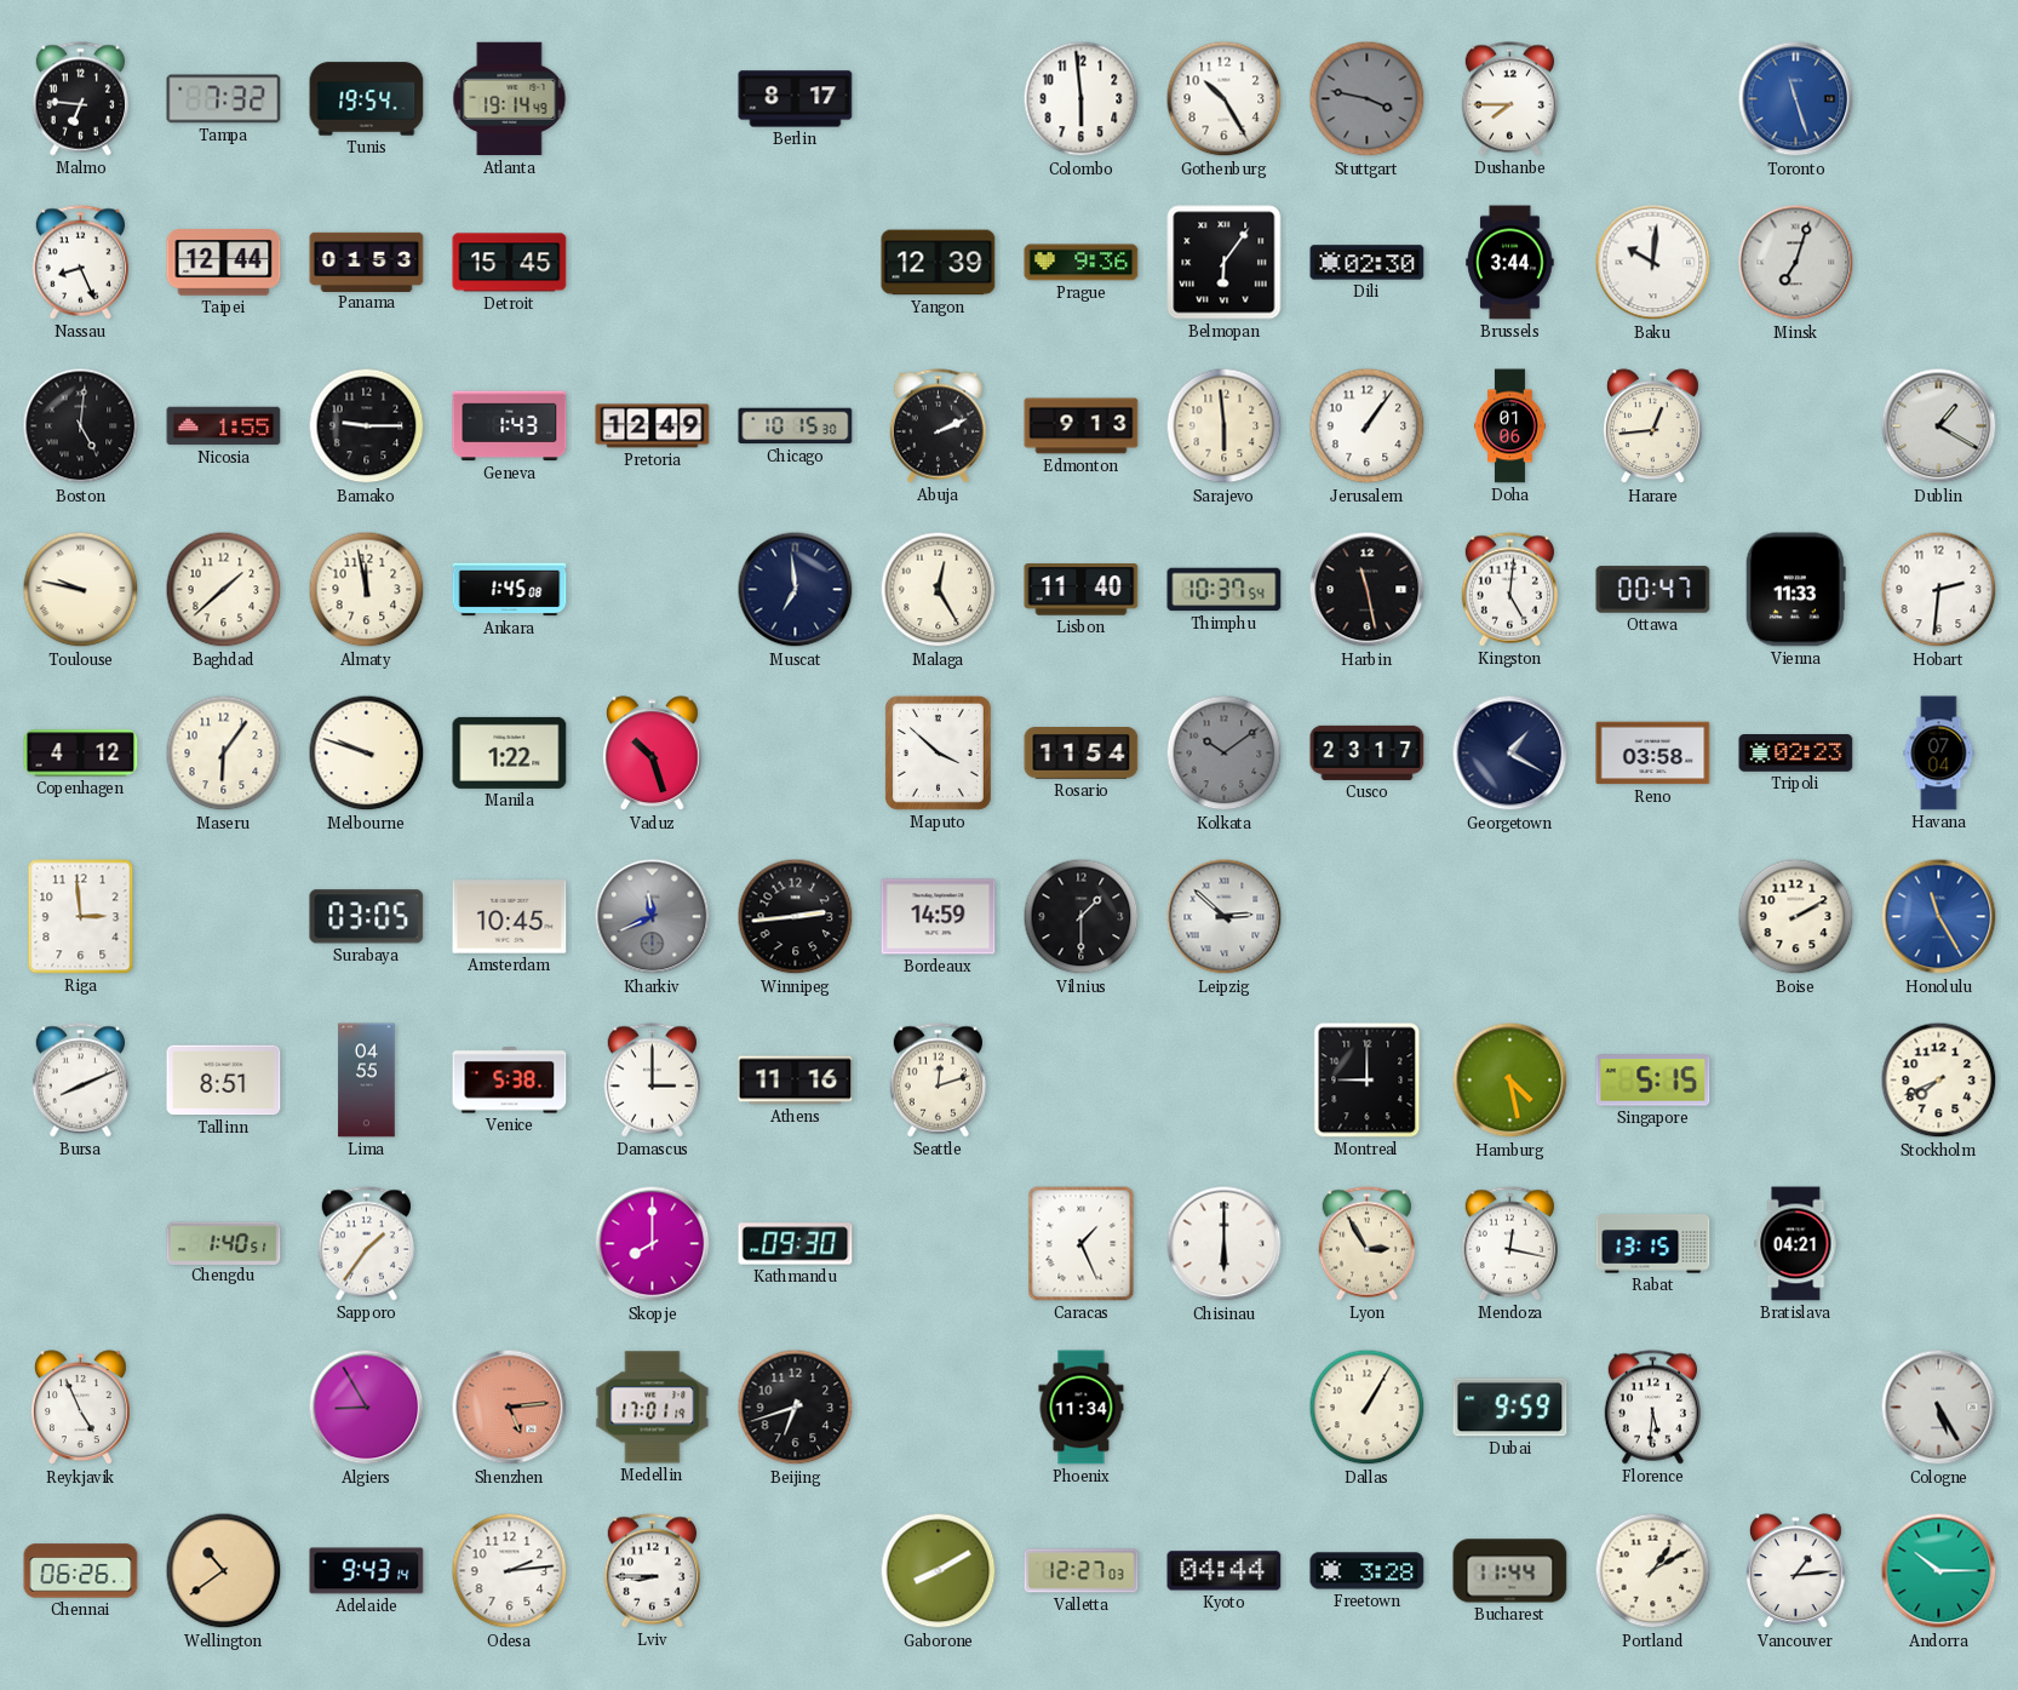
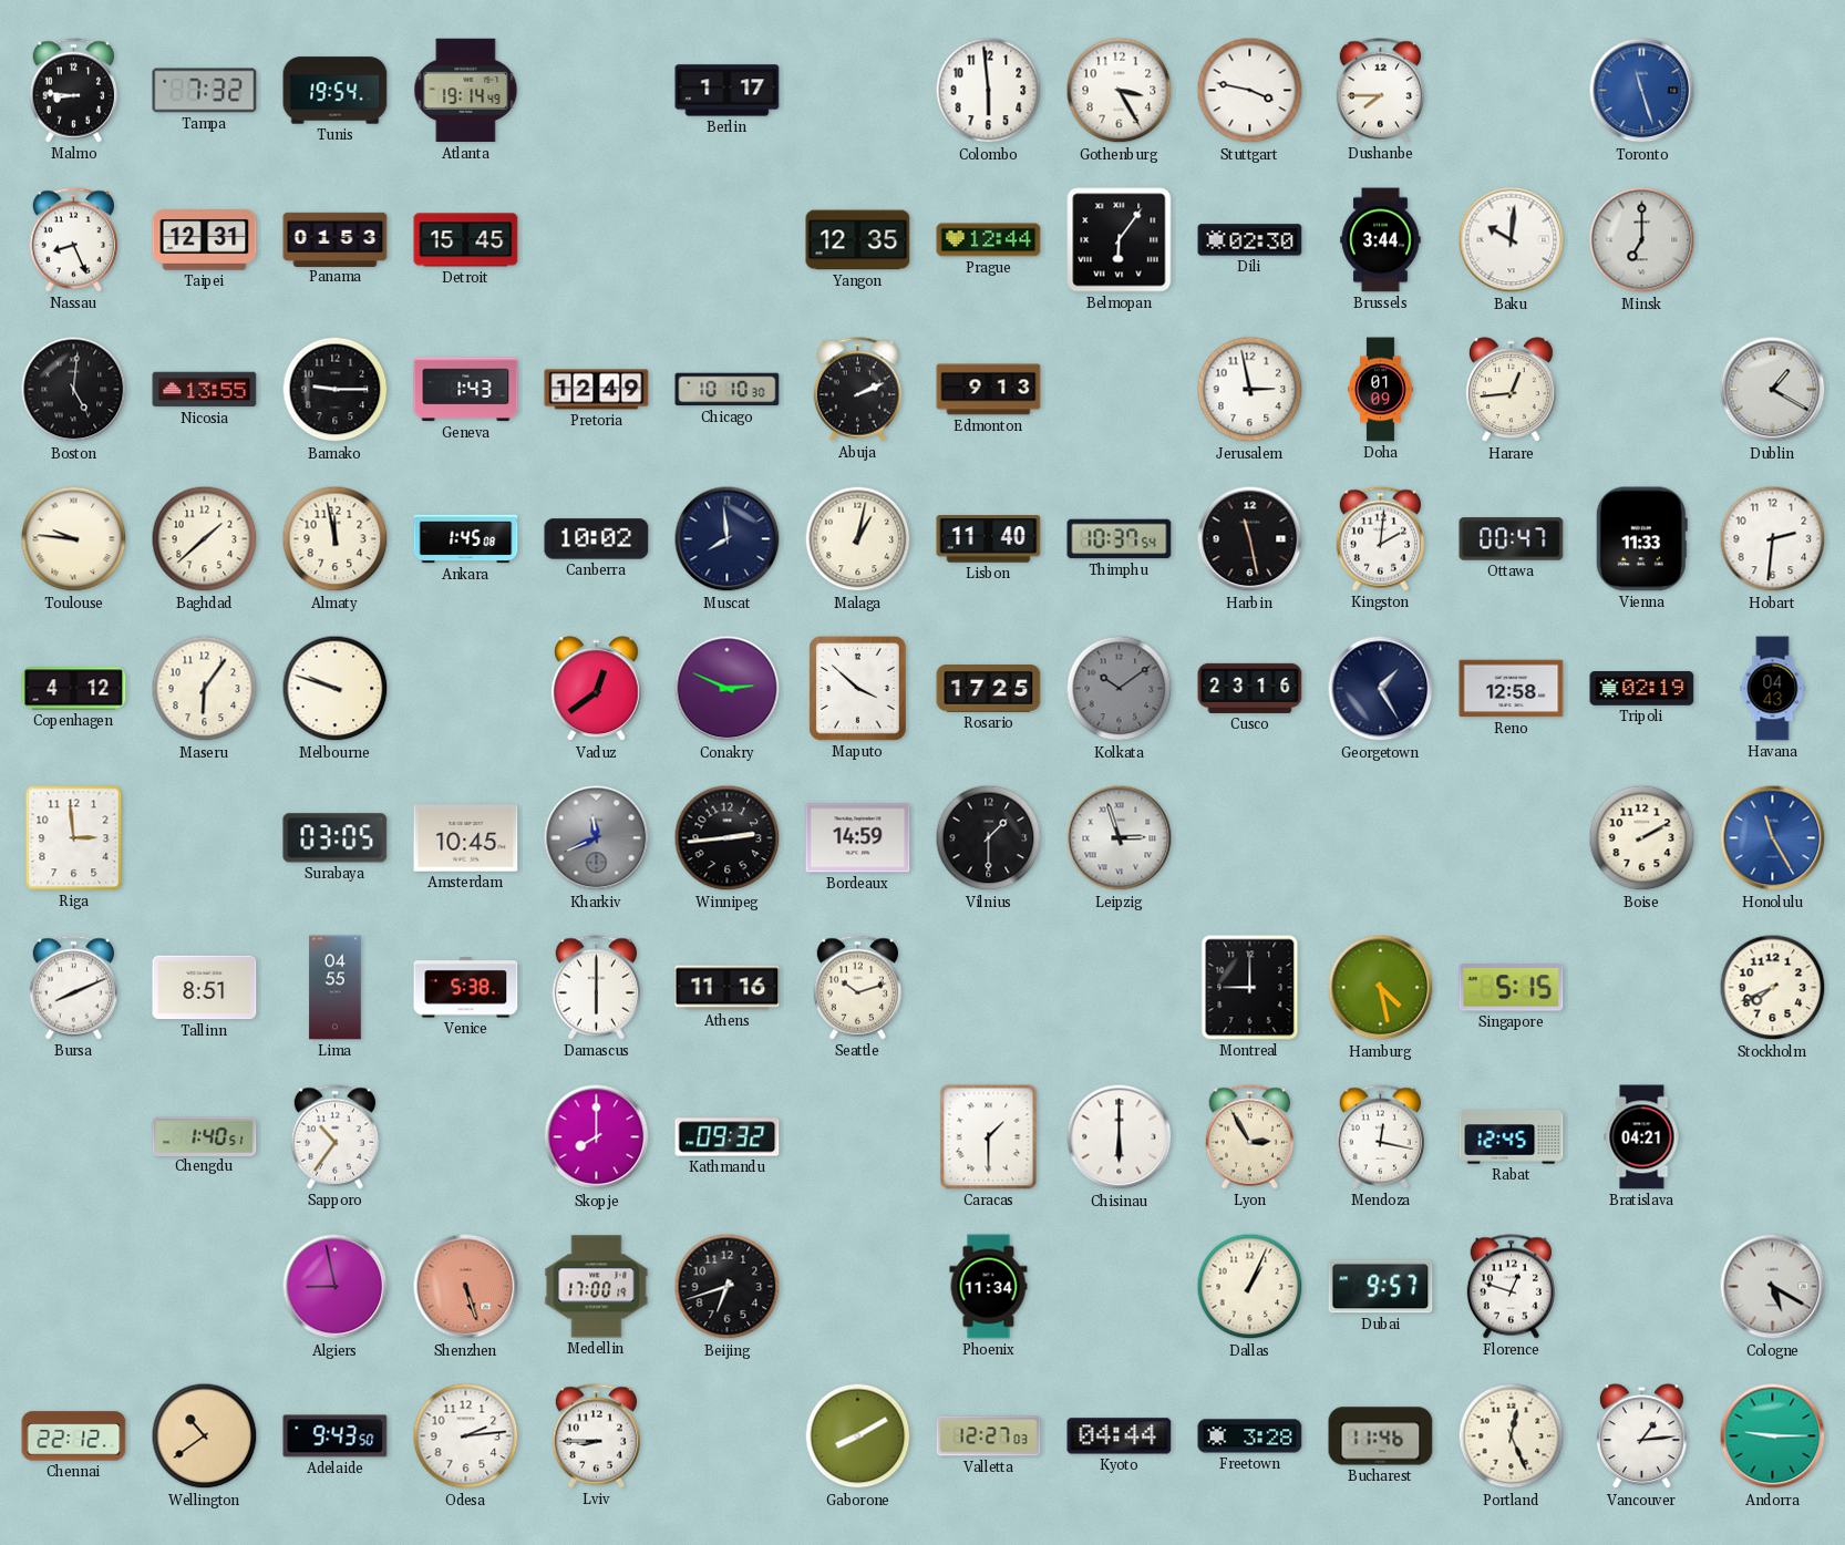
Malmo: 6:46 -> 8:46
Berlin: 8:17 -> 1:17
Gothenburg: 10:25 -> 3:25
Stuttgart dial: grey -> white
Taipei: 12:44 -> 12:31
Yangon: 12:39 -> 12:35
Prague: 9:36 -> 12:44
Minsk: 7:03 -> 7:00
Nicosia: 1:55 -> 13:55
Chicago: 10:15 -> 10:10
Sarajevo: 5:59 -> none
Jerusalem: 1:06 -> 2:58
Doha: 01:06 -> 01:09
Toulouse: 9:47 -> 9:46
Canberra: none -> 10:02
Muscat: 6:59 -> 7:59
Malaga: 12:25 -> 1:02
Kingston: 5:01 -> 2:01
Manila: 1:22 -> none
Vaduz: 10:27 -> 12:39
Conakry: none -> 2:49
Rosario: 11:54 -> 17:25
Cusco: 23:17 -> 23:16
Georgetown: 1:20 -> 1:25
Reno: 03:58 -> 12:58
Tripoli: 02:23 -> 02:19
Havana: 07:04 -> 04:43
Leipzig: 2:52 -> 2:57
Damascus: 3:00 -> 6:00
Seattle: 12:12 -> 10:12
Sapporo: 1:36 -> 10:36
Kathmandu: 09:30 -> 09:32
Caracas: 1:26 -> 1:30
Rabat: 13:15 -> 12:45
Reykjavik: 4:56 -> none
Algiers: 8:55 -> 8:58
Shenzhen: 5:14 -> 5:27
Medellin: 17:01 -> 17:00
Dallas: 1:05 -> 1:04
Dubai: 9:59 -> 9:57
Florence: 5:31 -> 12:48
Cologne: 5:25 -> 5:20
Chennai: 06:26 -> 22:12
Adelaide: 9:43:14 -> 9:43:50
Bucharest: 11:44 -> 11:46
Portland: 1:10 -> 12:26
Andorra: 10:15 -> 9:15
